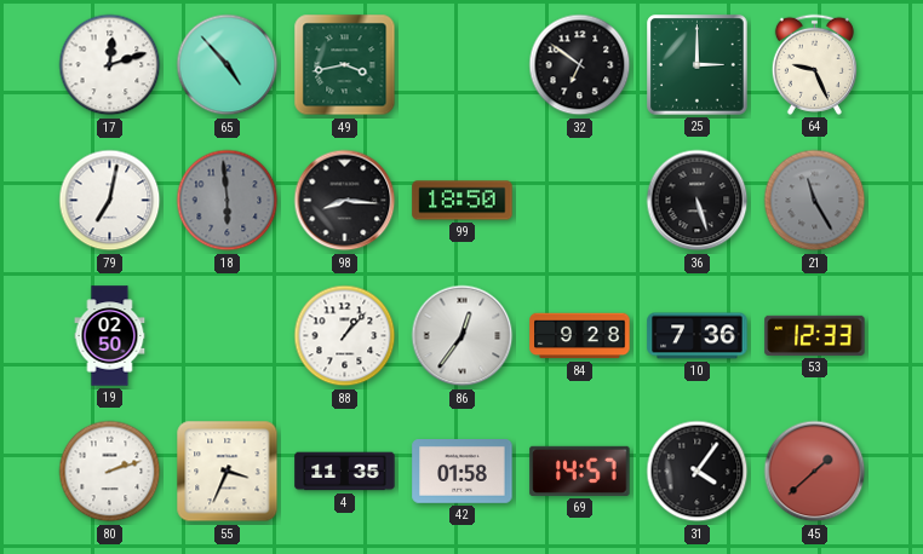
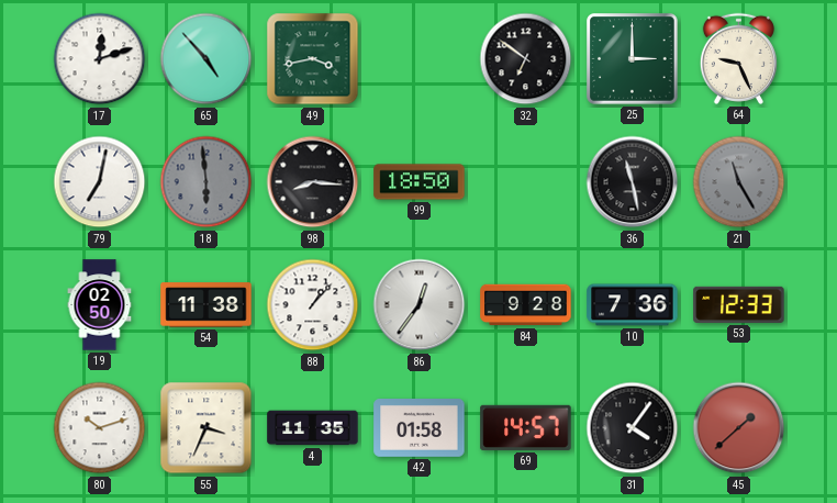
36: 5:27 -> 11:28
54: none -> 11:38
80: 2:12 -> 10:12
